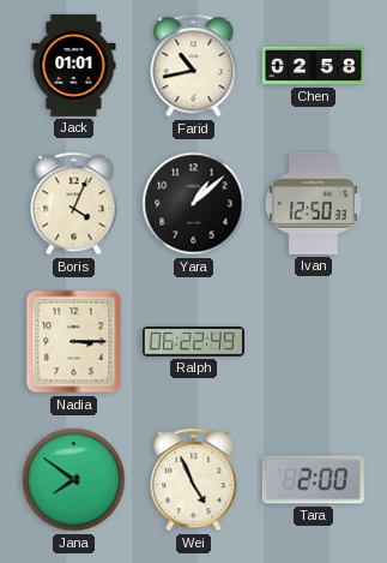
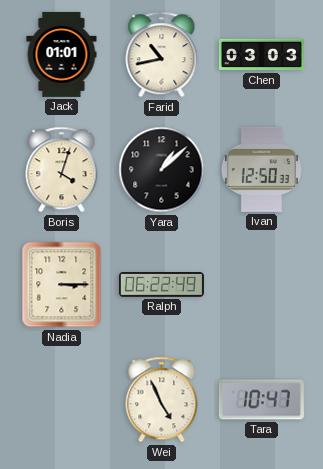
Chen: 02:58 -> 03:03
Boris: 4:04 -> 4:03
Jana: 7:51 -> none
Tara: 2:00 -> 10:47
